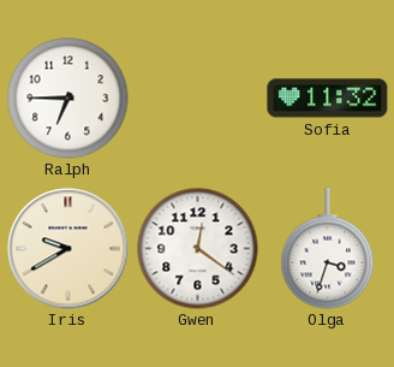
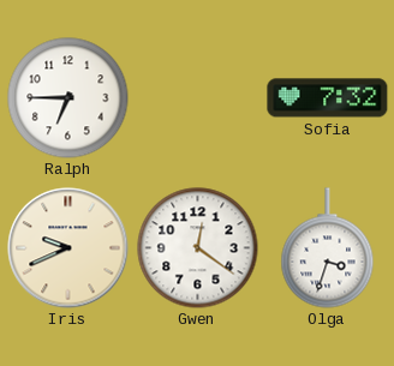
Sofia: 11:32 -> 7:32
Iris: 9:40 -> 9:41
